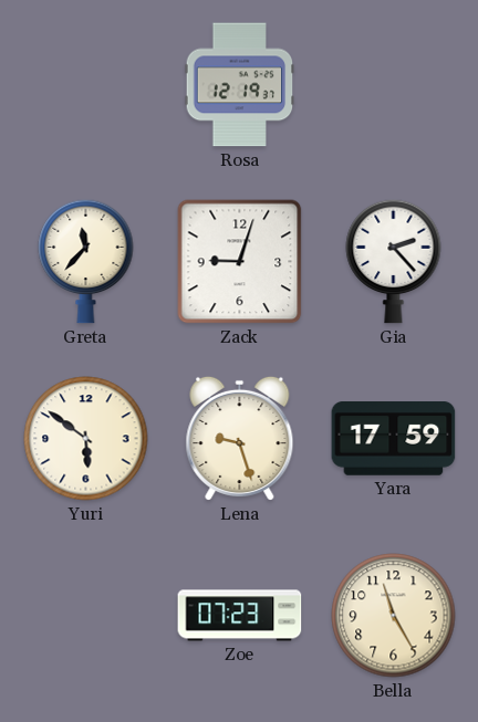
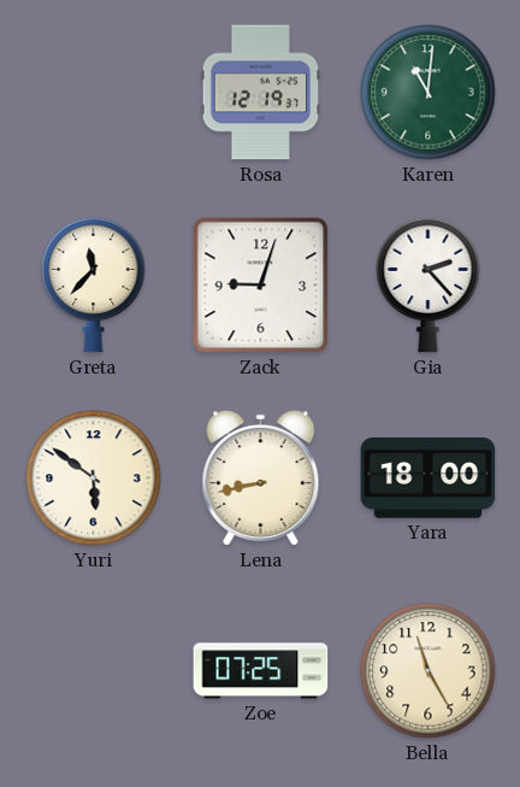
Karen: none -> 11:01
Lena: 9:27 -> 8:43
Yara: 17:59 -> 18:00
Zoe: 07:23 -> 07:25
